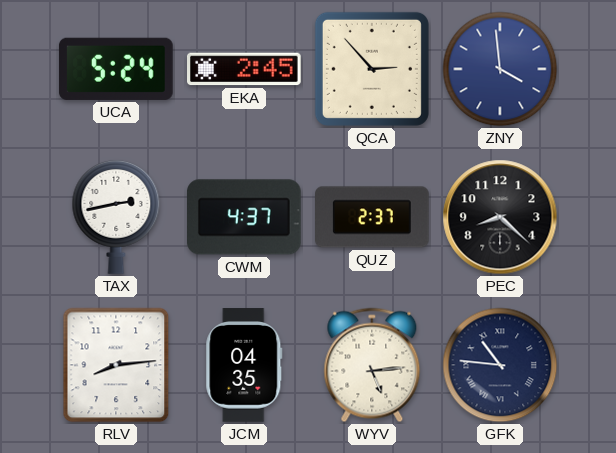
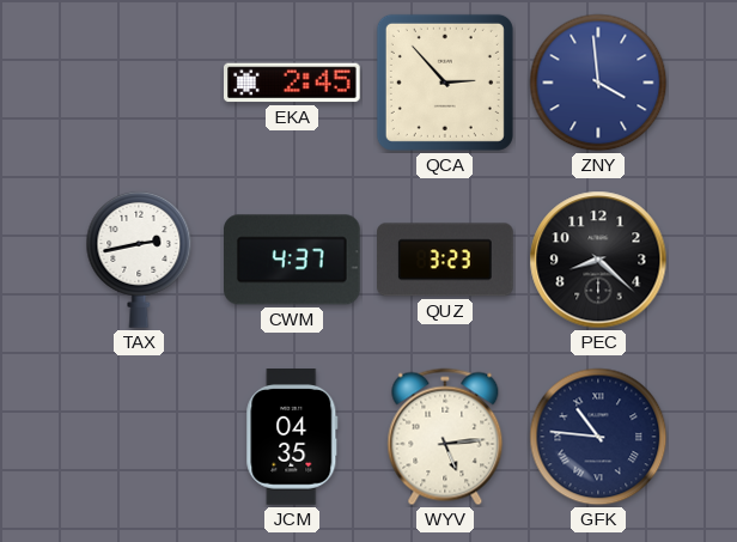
UCA: 5:24 -> none
QUZ: 2:37 -> 3:23
RLV: 8:14 -> none
